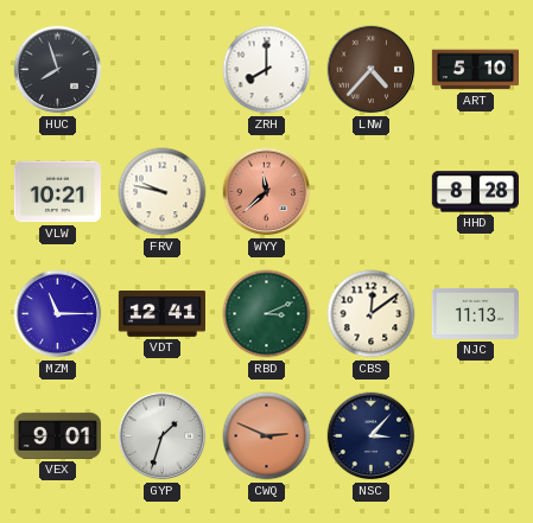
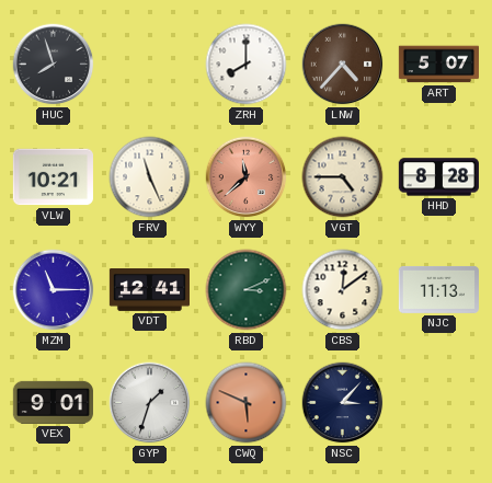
ART: 5:10 -> 5:07
FRV: 9:47 -> 11:26
VGT: none -> 4:45
CWQ: 2:49 -> 5:49
